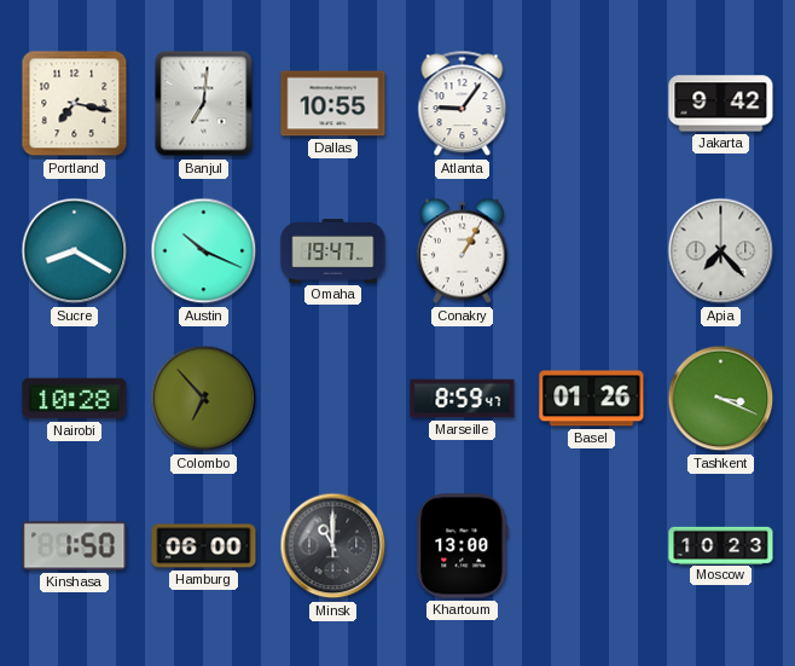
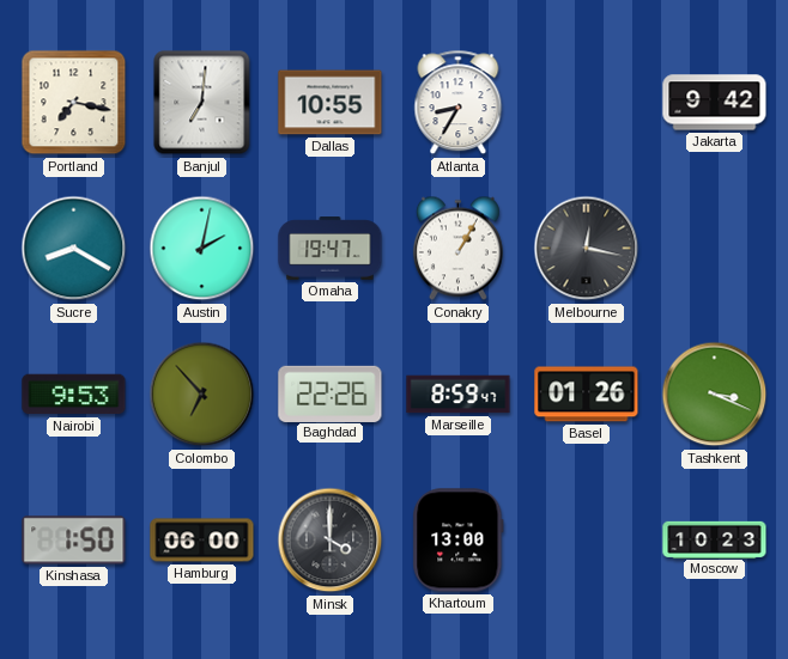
Atlanta: 9:06 -> 8:35
Austin: 10:19 -> 2:02
Melbourne: none -> 12:17
Apia: 7:23 -> none
Nairobi: 10:28 -> 9:53
Baghdad: none -> 22:26
Minsk: 11:00 -> 4:00
